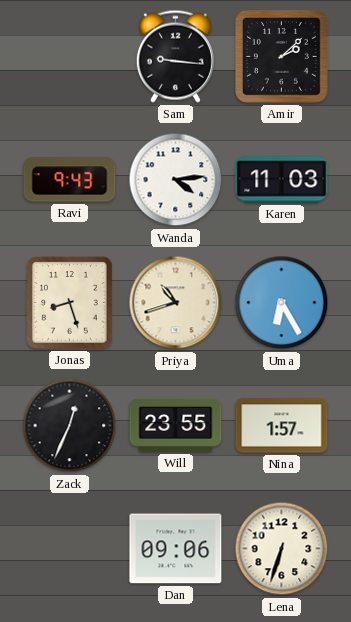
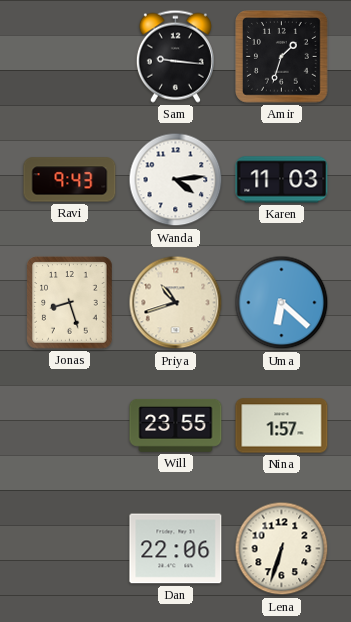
Amir: 2:08 -> 1:33
Uma: 6:25 -> 6:22
Zack: 12:34 -> none
Dan: 09:06 -> 22:06
